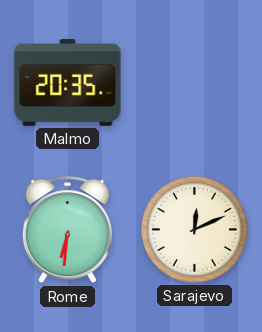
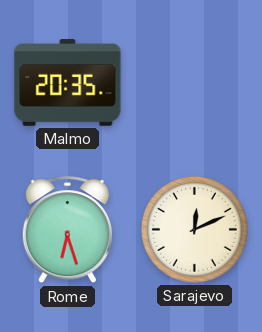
Rome: 6:31 -> 6:27
